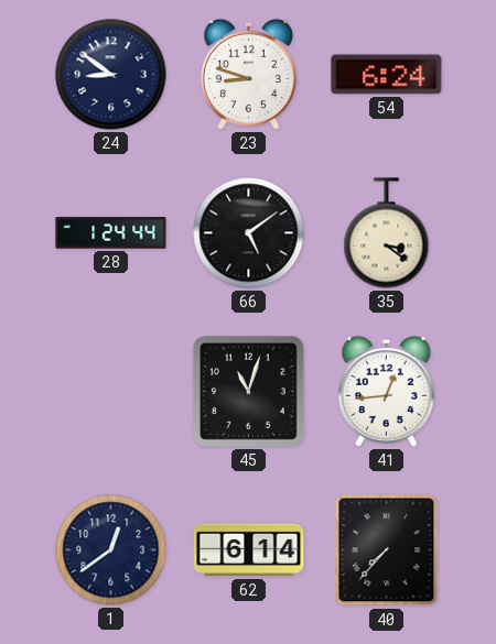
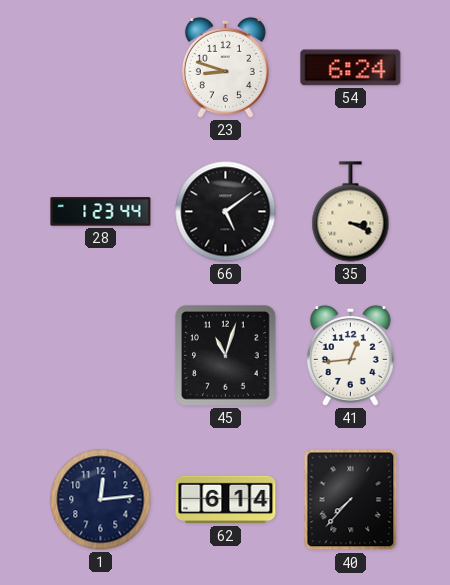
24: 8:51 -> none
28: 1:24 -> 1:23
35: 3:21 -> 3:19
1: 12:39 -> 12:14
